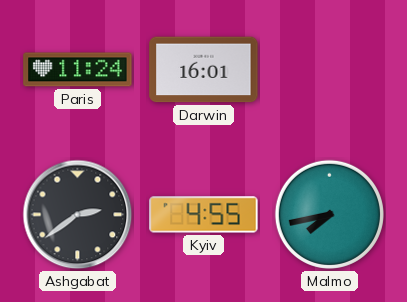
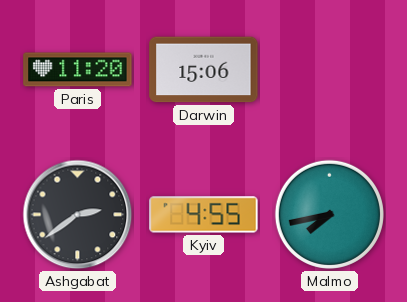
Paris: 11:24 -> 11:20
Darwin: 16:01 -> 15:06
